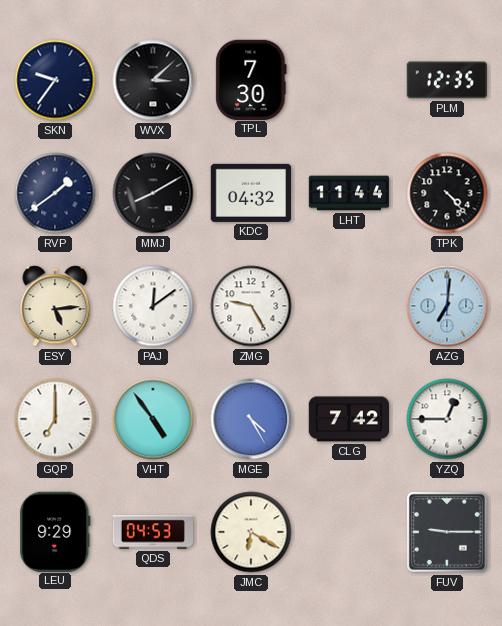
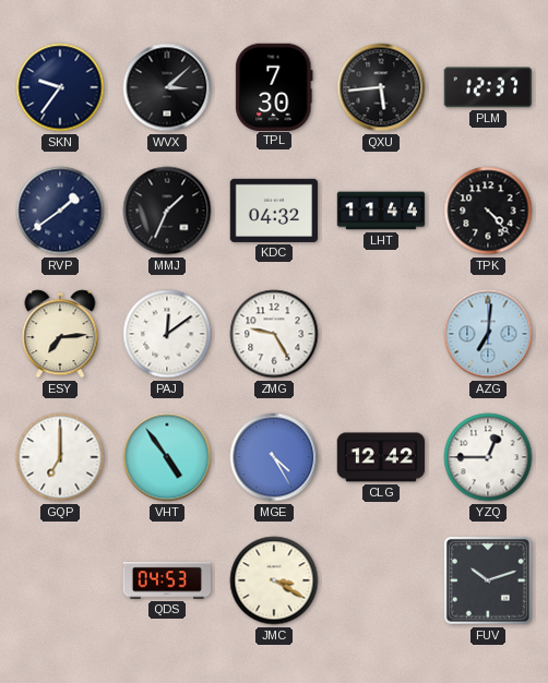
QXU: none -> 5:44
PLM: 12:35 -> 12:37
MMJ: 8:10 -> 1:34
ESY: 5:14 -> 7:14
CLG: 7:42 -> 12:42
LEU: 9:29 -> none
JMC: 6:20 -> 3:20
FUV: 9:15 -> 10:12
